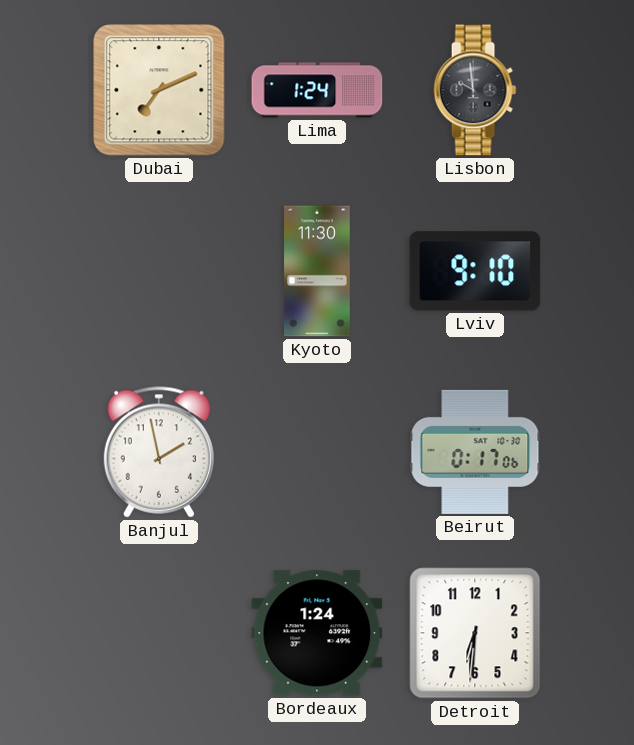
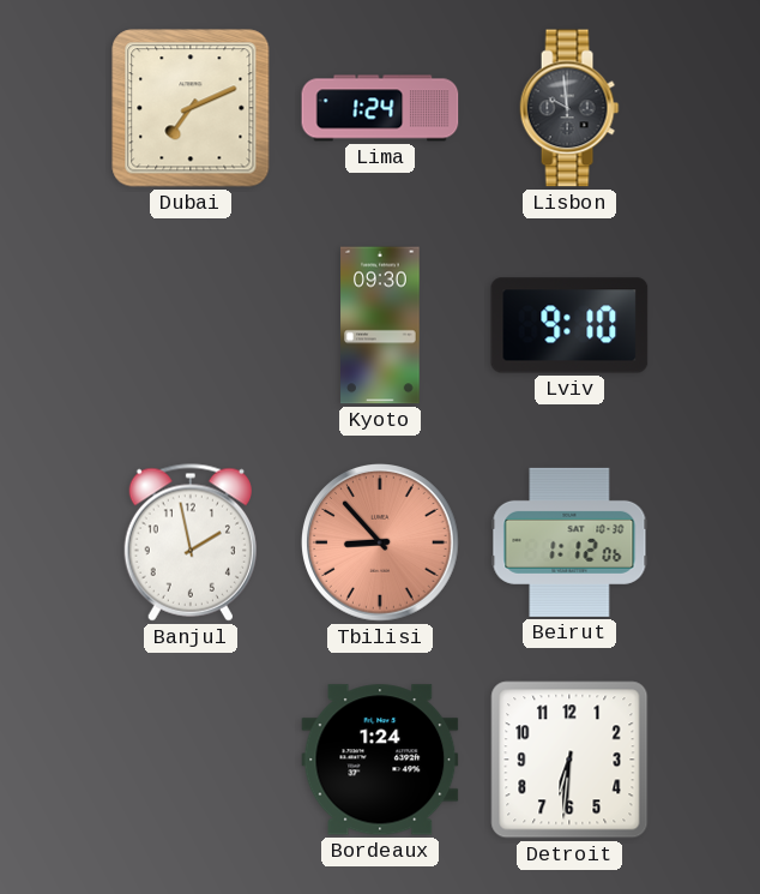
Kyoto: 11:30 -> 09:30
Tbilisi: none -> 8:53
Beirut: 0:17 -> 1:12
